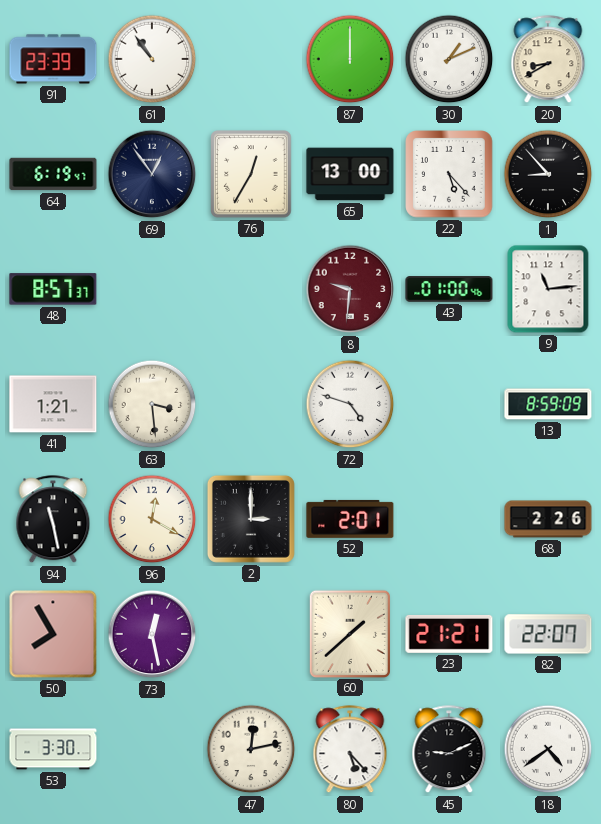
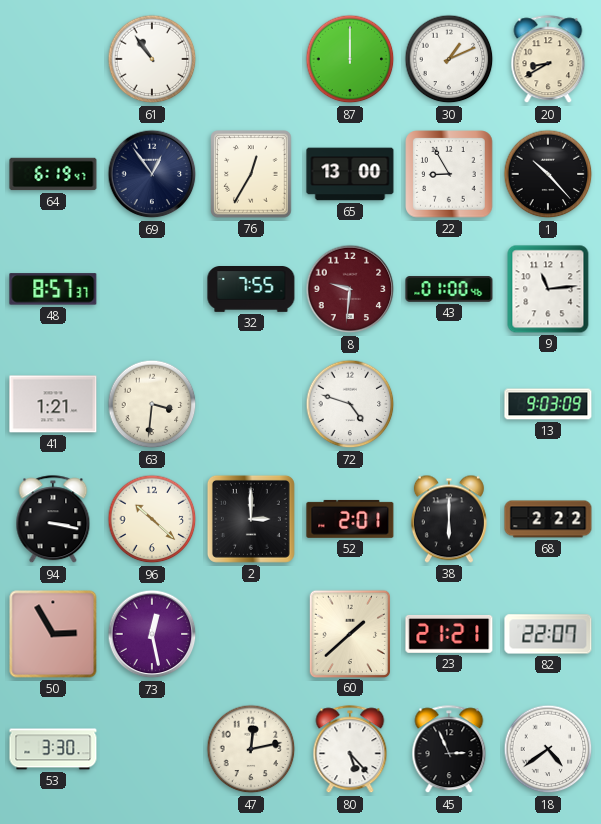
91: 23:39 -> none
22: 5:23 -> 8:55
1: 8:53 -> 10:23
32: none -> 7:55
63: 3:29 -> 3:31
13: 8:59 -> 9:03
94: 11:28 -> 3:17
96: 12:20 -> 10:22
38: none -> 6:00
68: 2:26 -> 2:22
50: 7:55 -> 2:55
45: 9:11 -> 2:56
